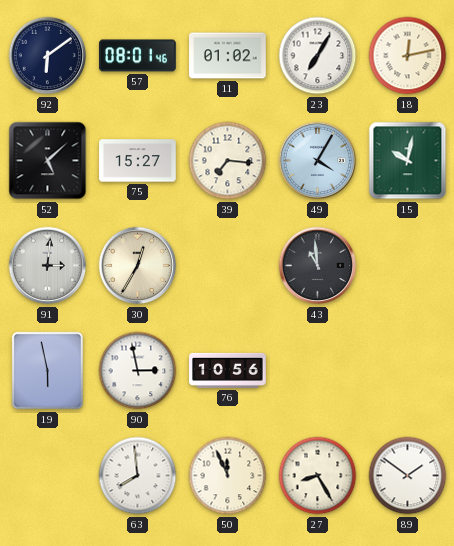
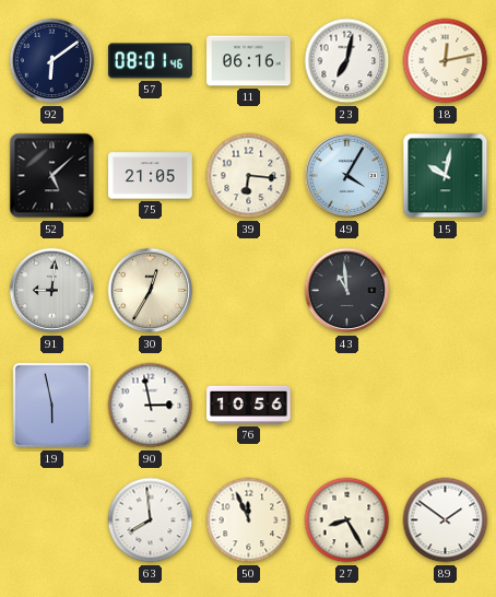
11: 01:02 -> 06:16
23: 7:05 -> 7:02
75: 15:27 -> 21:05
39: 7:16 -> 6:16
91: 3:01 -> 9:01
